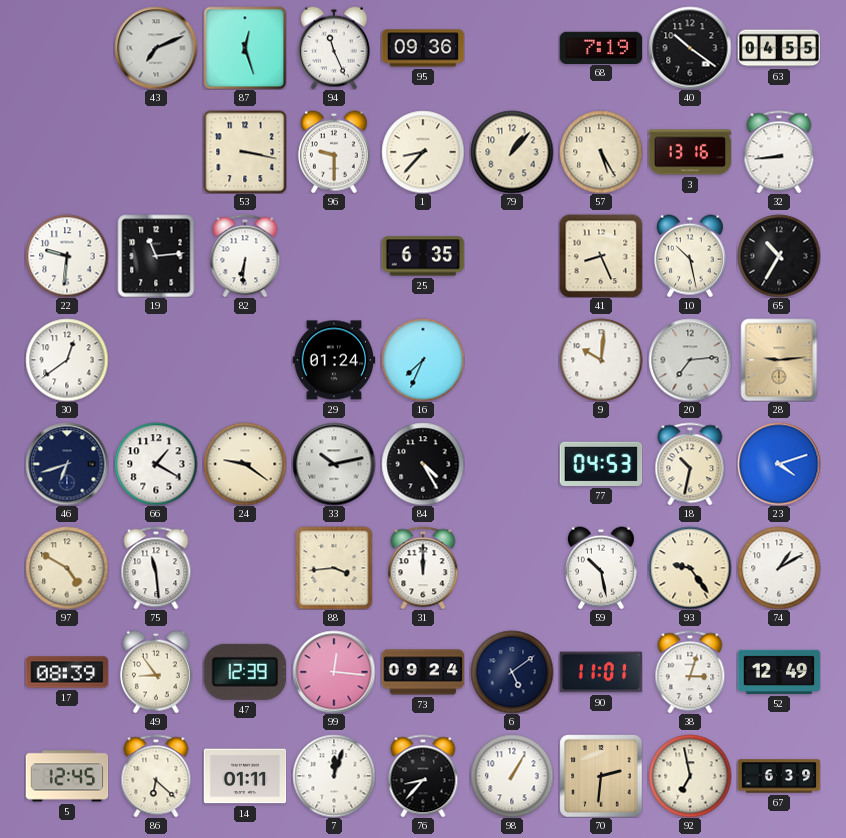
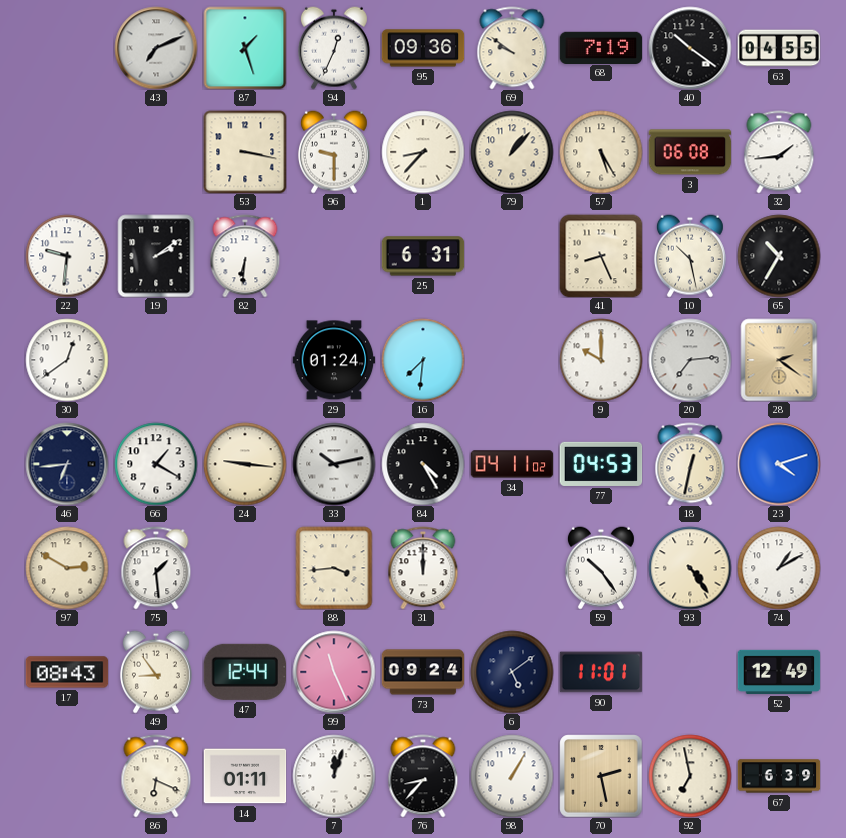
87: 12:27 -> 1:27
94: 11:26 -> 12:34
69: none -> 9:51
3: 13:16 -> 06:08
32: 8:44 -> 1:44
19: 11:14 -> 2:09
25: 6:35 -> 6:31
16: 7:34 -> 7:31
9: 10:01 -> 10:00
28: 9:14 -> 2:21
46: 6:42 -> 6:44
24: 9:21 -> 9:16
34: none -> 04:11
18: 10:32 -> 12:32
97: 4:50 -> 2:50
75: 11:29 -> 1:29
59: 10:28 -> 10:24
93: 9:24 -> 4:24
17: 08:39 -> 08:43
47: 12:39 -> 12:44
99: 12:16 -> 11:26
38: 3:03 -> none
5: 12:45 -> none
86: 6:22 -> 6:19
70: 2:31 -> 2:28
